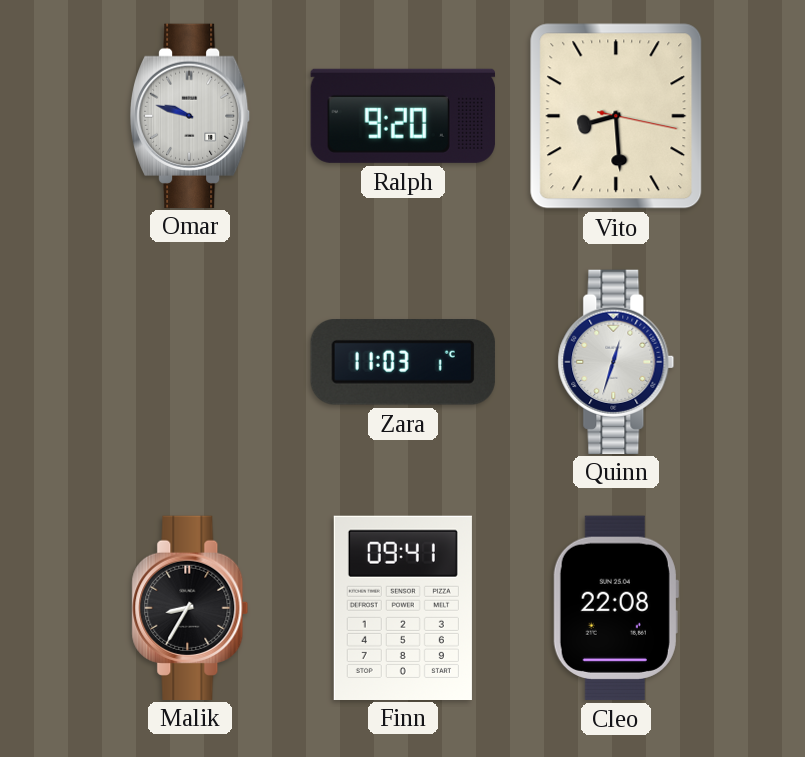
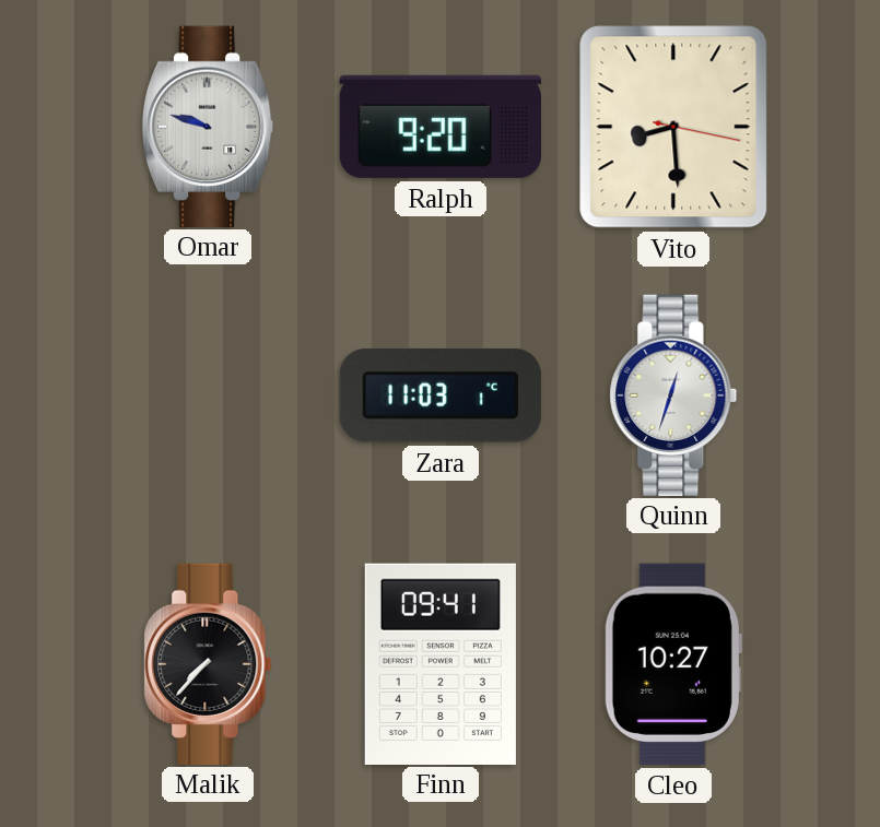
Malik: 8:35 -> 7:37
Cleo: 22:08 -> 10:27
